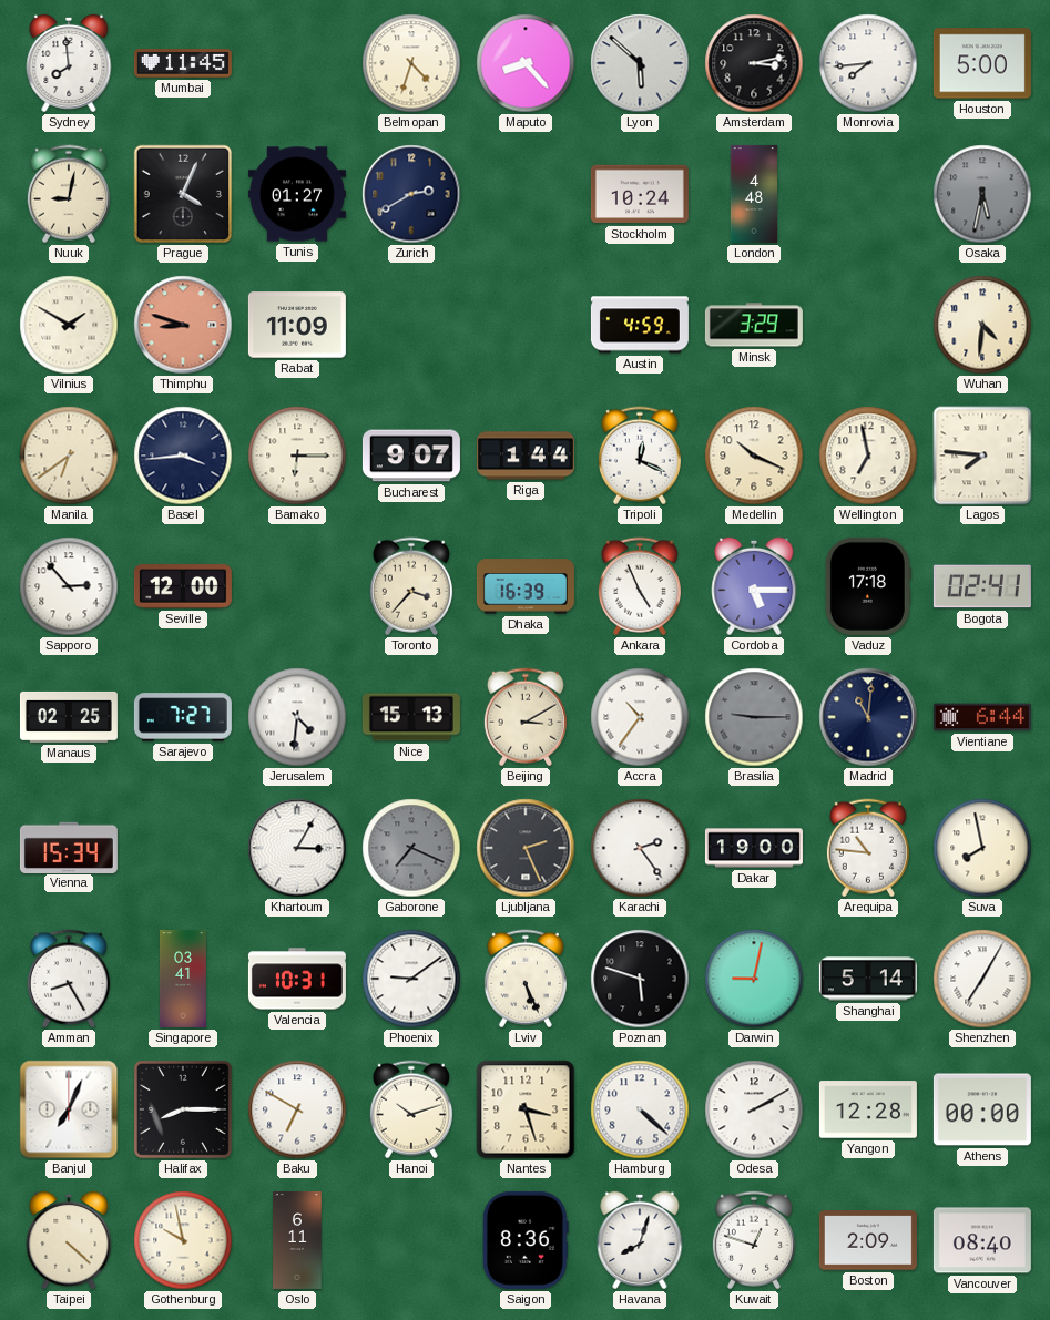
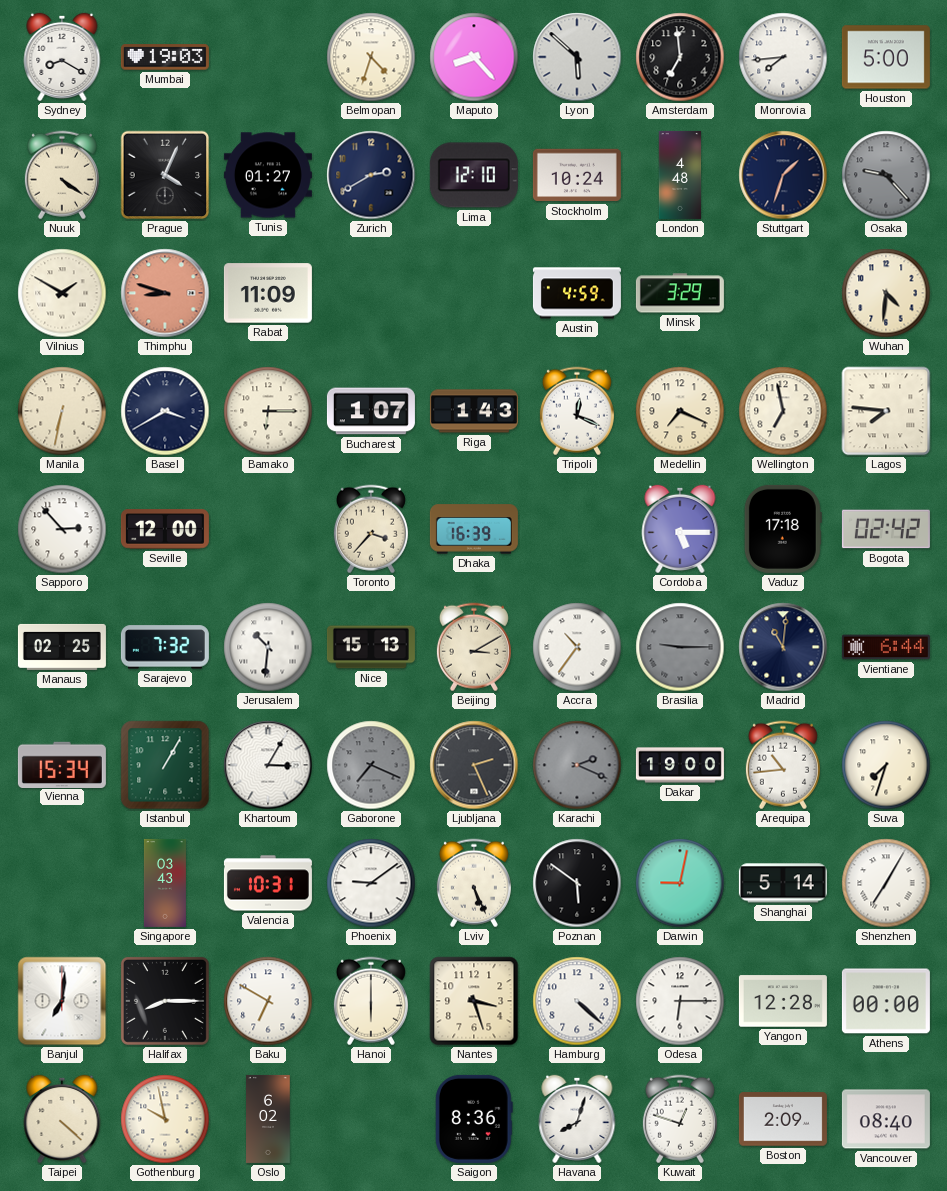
Sydney: 7:59 -> 8:20
Mumbai: 11:45 -> 19:03
Amsterdam: 3:13 -> 6:59
Nuuk: 9:02 -> 4:21
Lima: none -> 12:10
Stuttgart: none -> 1:33
Osaka: 5:32 -> 9:23
Manila: 6:39 -> 6:32
Basel: 3:44 -> 3:40
Bucharest: 9:07 -> 1:07
Riga: 1:44 -> 1:43
Medellin: 10:19 -> 7:19
Ankara: 4:56 -> none
Bogota: 02:41 -> 02:42
Sarajevo: 7:27 -> 7:32
Jerusalem: 4:31 -> 10:31
Istanbul: none -> 1:05
Karachi: 2:24 -> 2:19
Karachi dial: white -> grey
Arequipa: 10:46 -> 10:44
Suva: 7:58 -> 7:33
Amman: 8:25 -> none
Singapore: 03:41 -> 03:43
Poznan: 5:48 -> 5:51
Banjul: 7:04 -> 7:01
Hanoi: 10:12 -> 6:00
Odesa: 2:10 -> 6:15
Oslo: 6:11 -> 6:02
